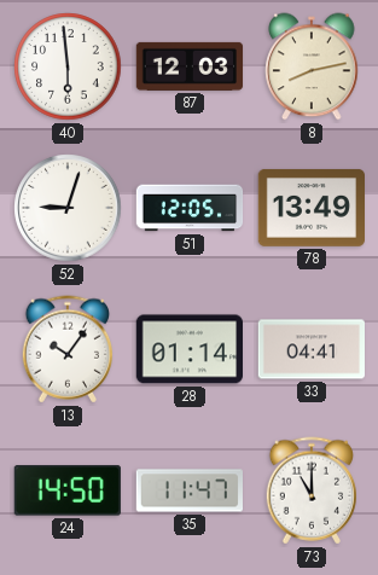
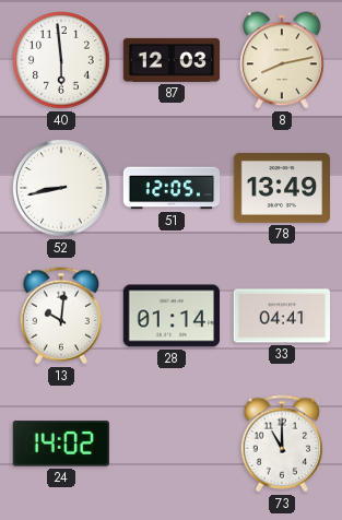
52: 9:03 -> 8:43
13: 10:06 -> 10:01
24: 14:50 -> 14:02
35: 11:47 -> none
